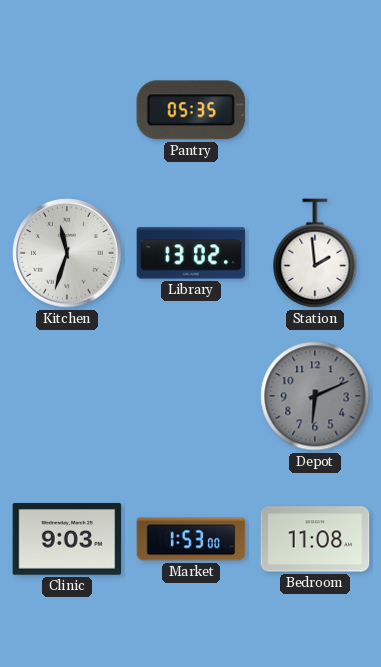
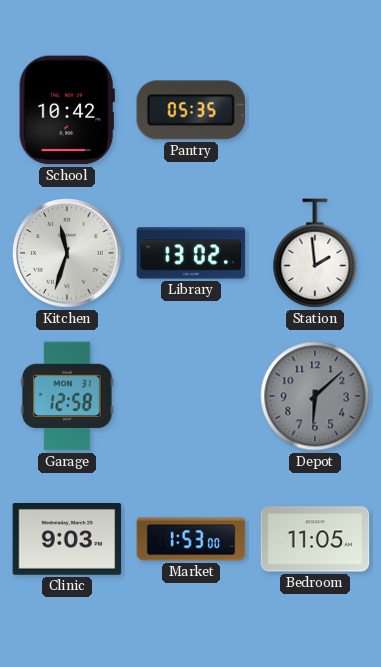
School: none -> 10:42
Garage: none -> 12:58
Depot: 6:11 -> 6:08
Bedroom: 11:08 -> 11:05
